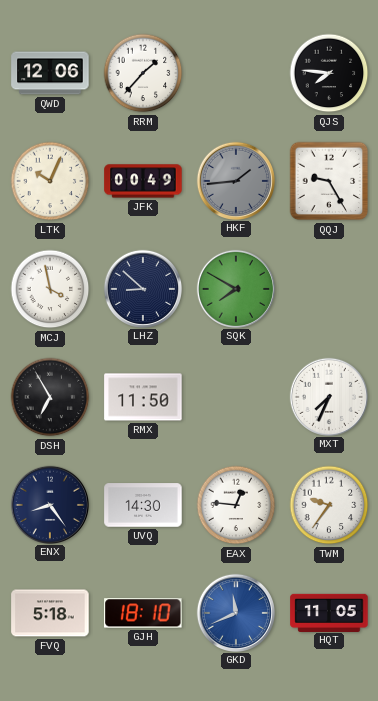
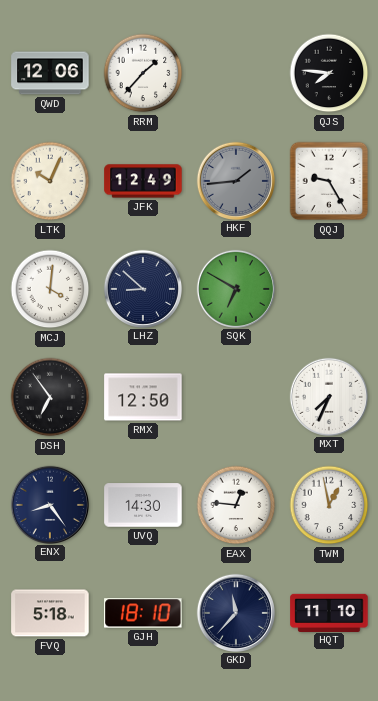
JFK: 00:49 -> 12:49
MCJ: 3:58 -> 4:01
SQK: 7:50 -> 6:50
DSH: 6:55 -> 6:54
RMX: 11:50 -> 12:50
TWM: 9:36 -> 12:58
GKD: 11:41 -> 11:37
GKD dial: blue -> navy
HQT: 11:05 -> 11:10
